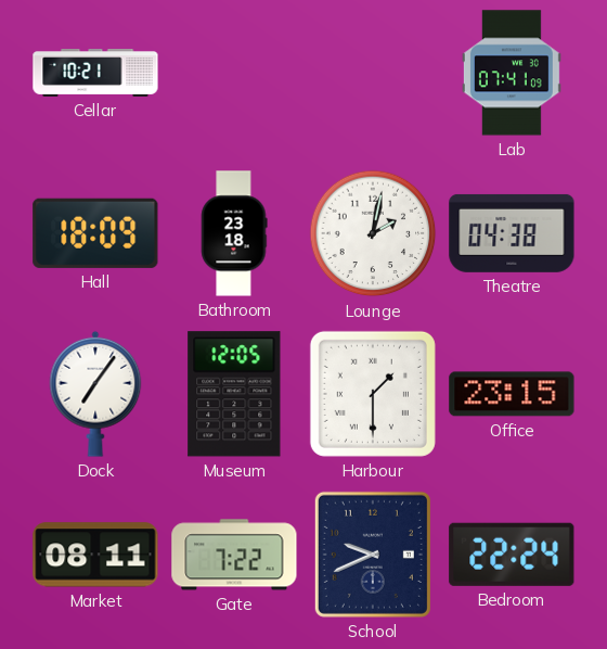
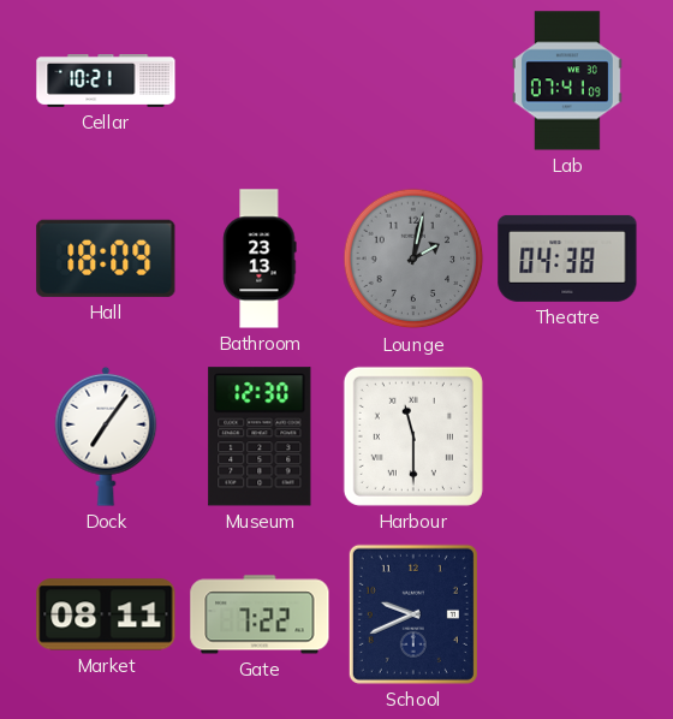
Bathroom: 23:18 -> 23:13
Lounge dial: white -> grey
Museum: 12:05 -> 12:30
Harbour: 1:30 -> 11:30
Office: 23:15 -> none
Bedroom: 22:24 -> none
